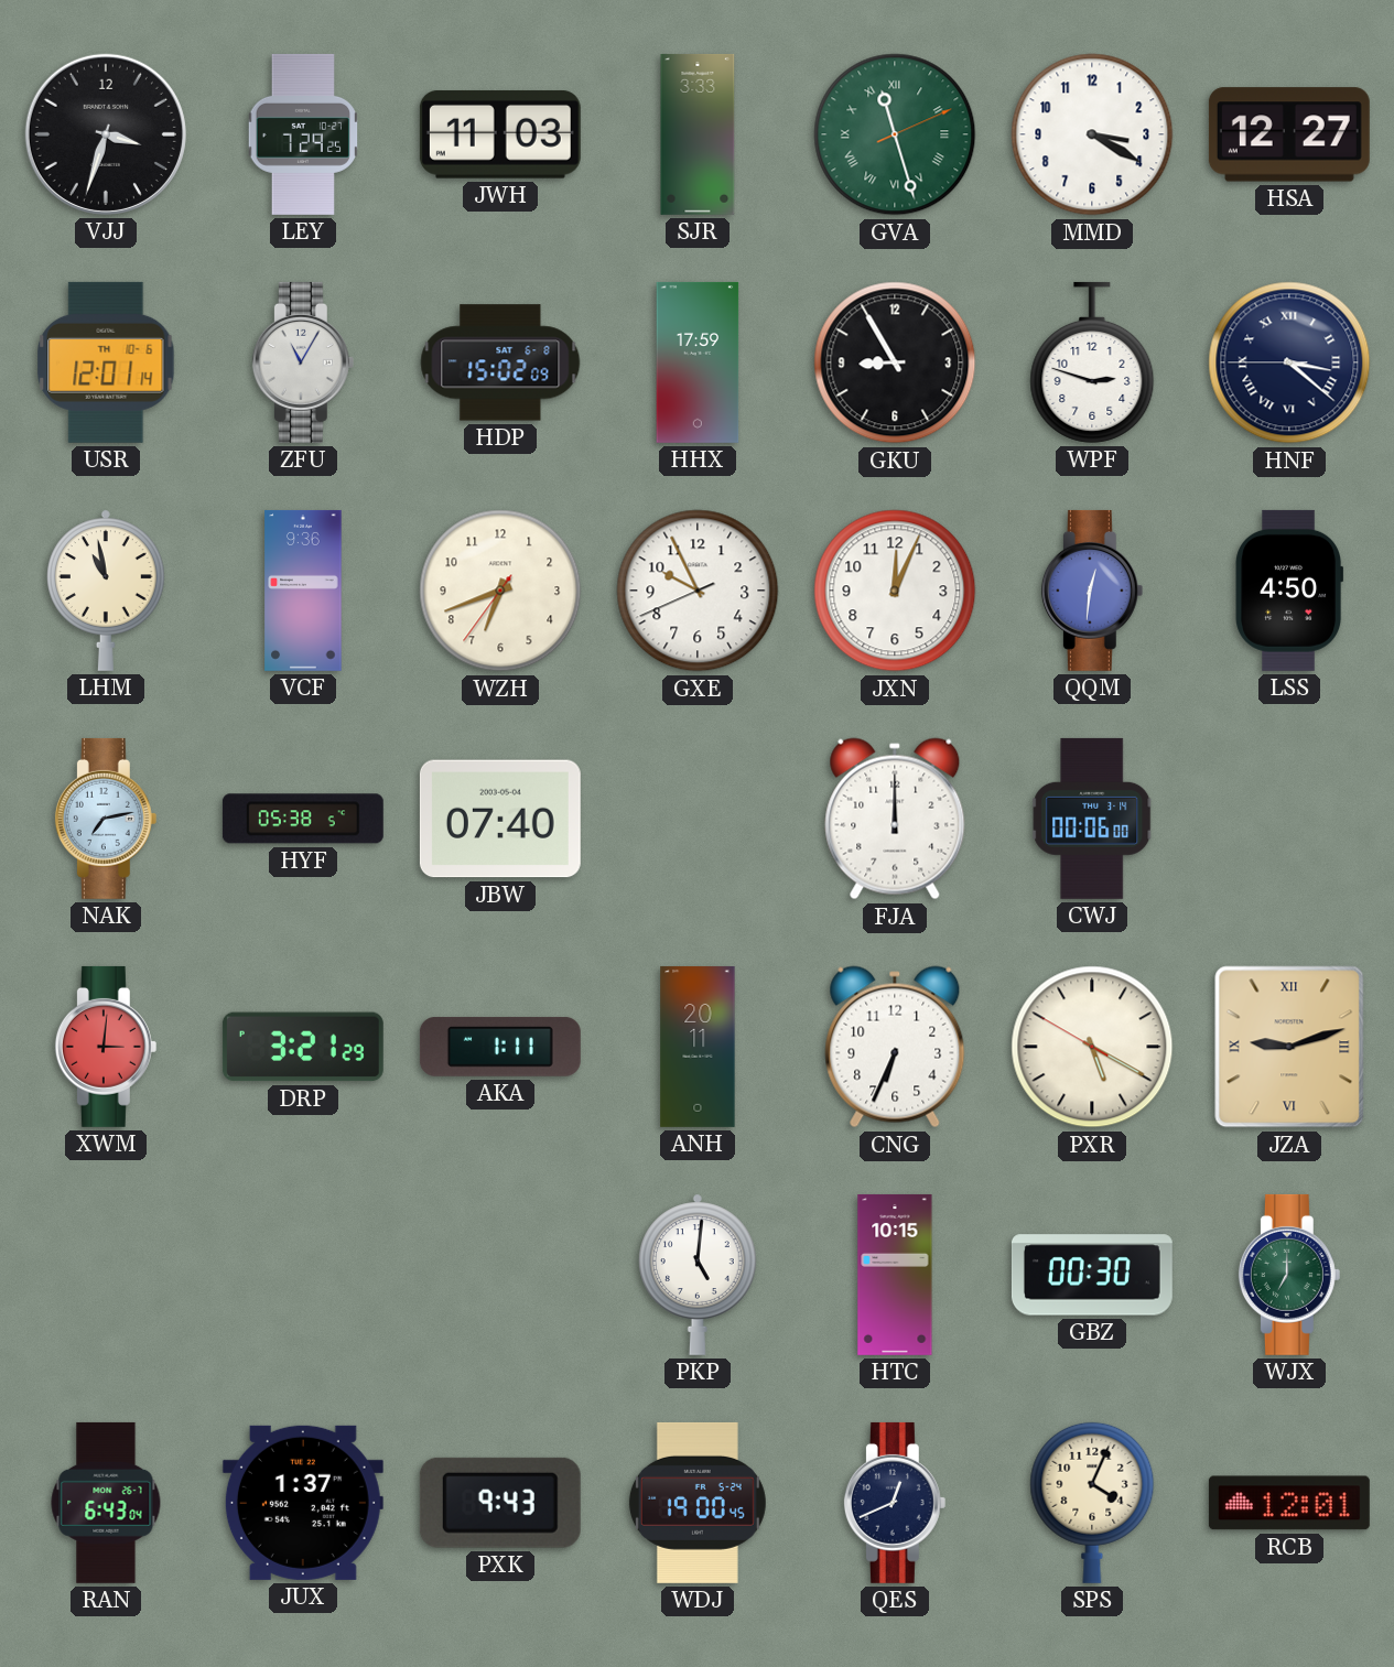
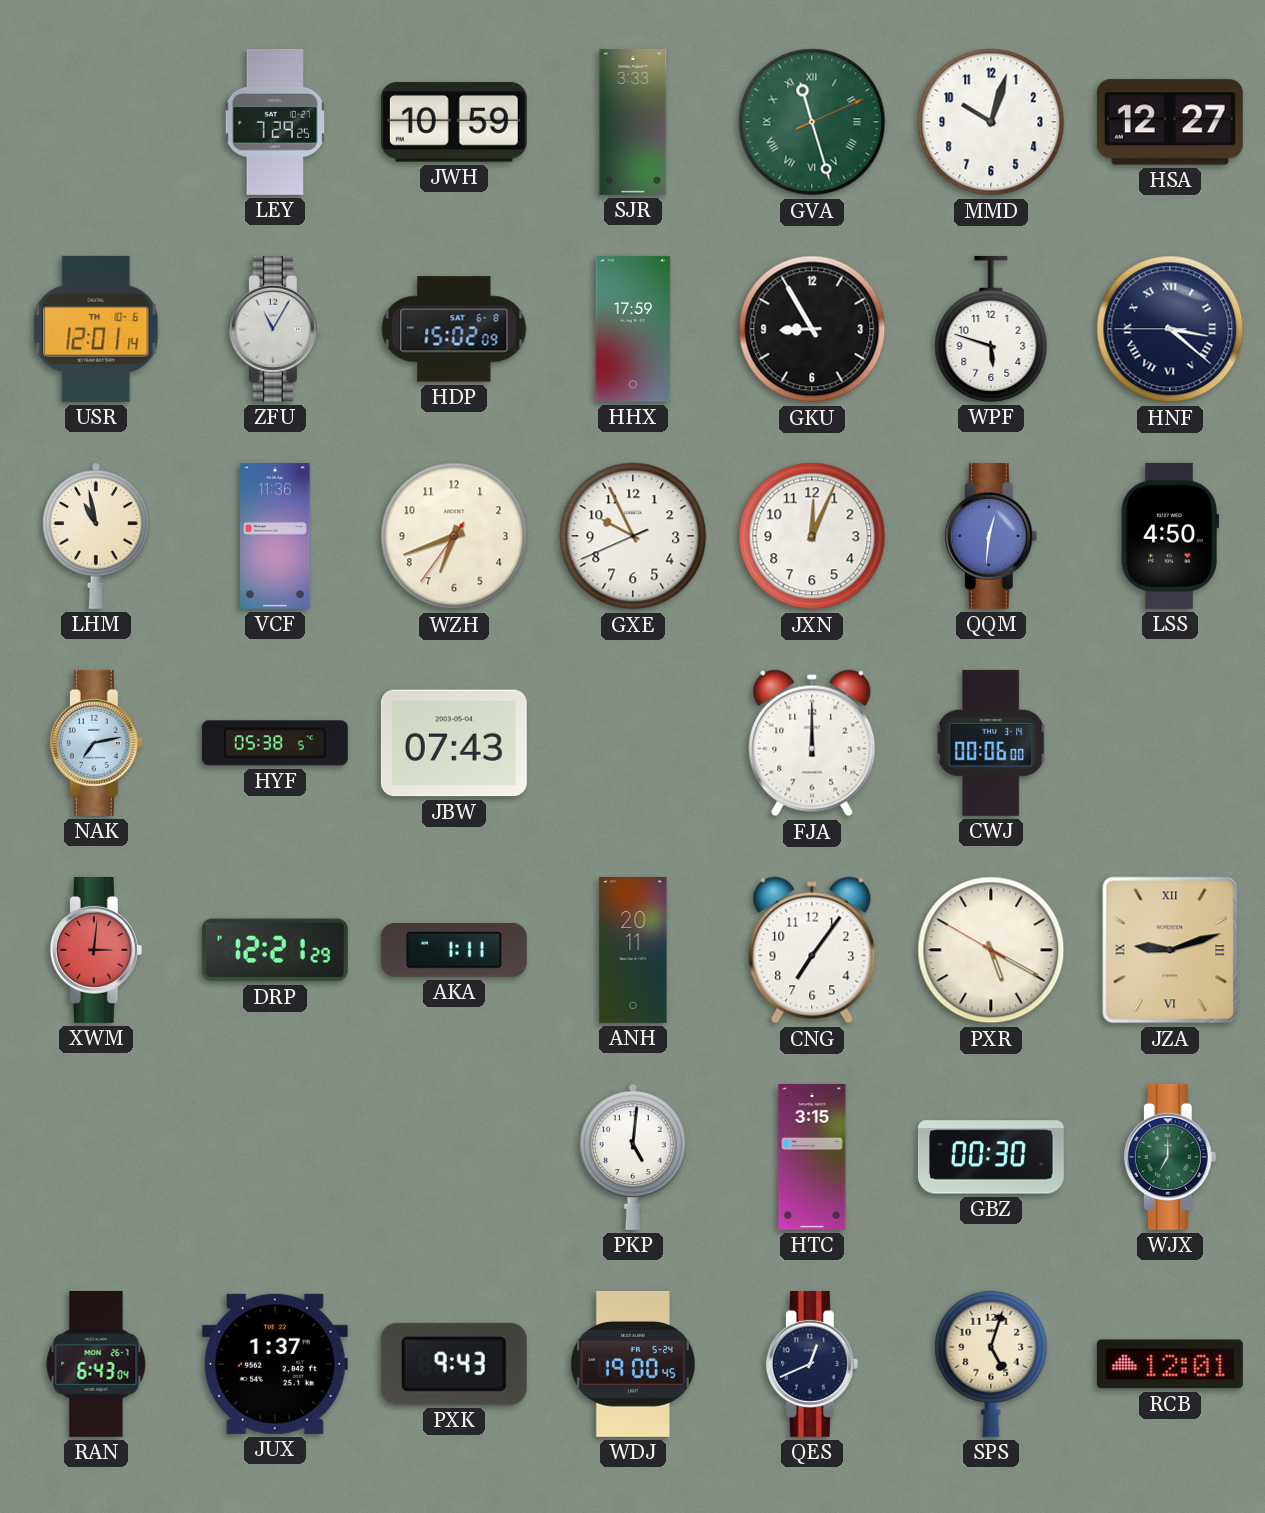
VJJ: 3:33 -> none
JWH: 11:03 -> 10:59
MMD: 3:20 -> 10:03
WPF: 2:48 -> 5:48
VCF: 9:36 -> 11:36
JBW: 07:40 -> 07:43
DRP: 3:21 -> 12:21
CNG: 6:34 -> 7:06
HTC: 10:15 -> 3:15
SPS: 4:04 -> 5:03
